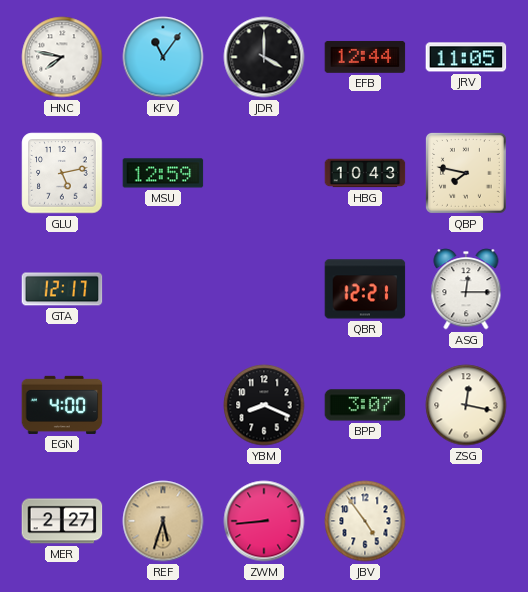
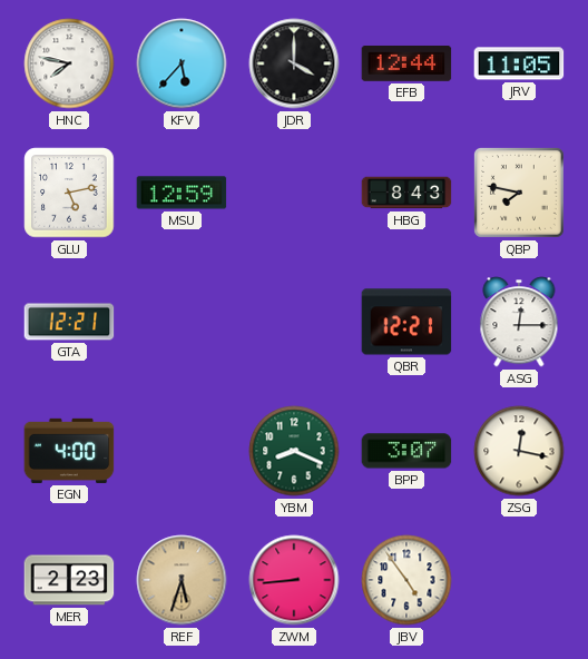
KFV: 11:06 -> 5:37
HBG: 10:43 -> 8:43
GTA: 12:17 -> 12:21
YBM dial: black -> green
MER: 2:27 -> 2:23
